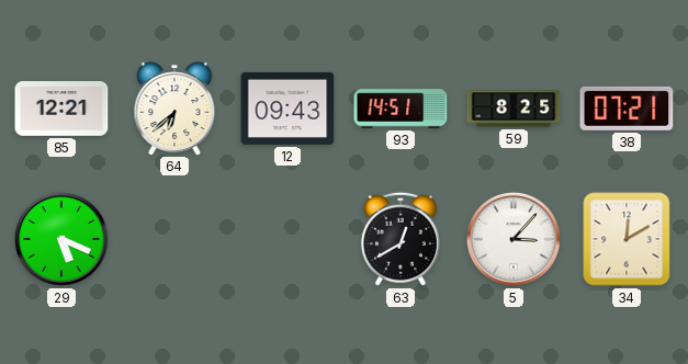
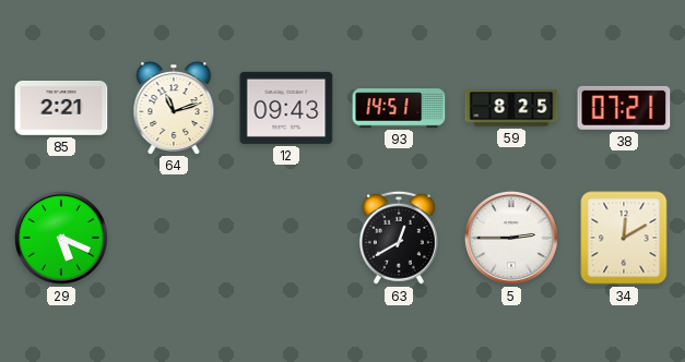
85: 12:21 -> 2:21
64: 6:38 -> 11:12
5: 3:07 -> 2:45
